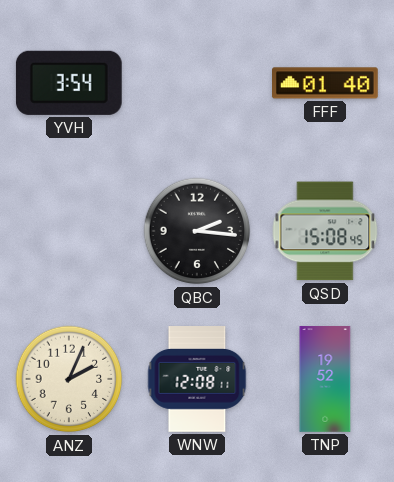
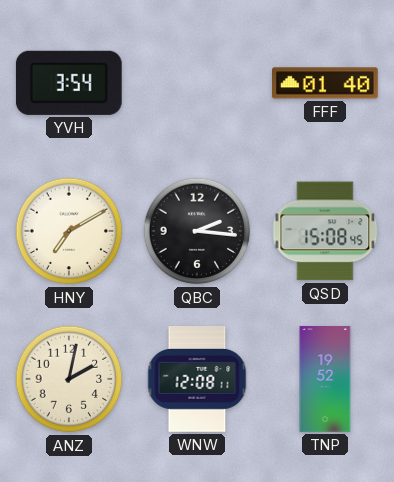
HNY: none -> 7:10
ANZ: 2:04 -> 2:02
